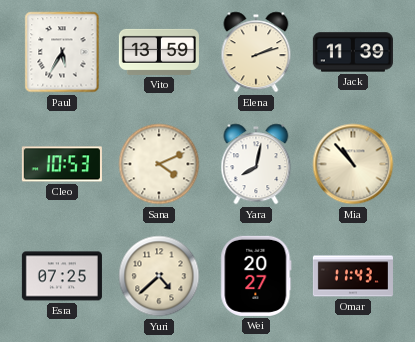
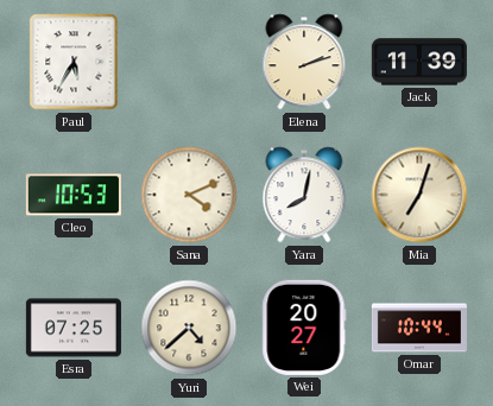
Vito: 13:59 -> none
Mia: 10:53 -> 7:03
Omar: 11:43 -> 10:44
